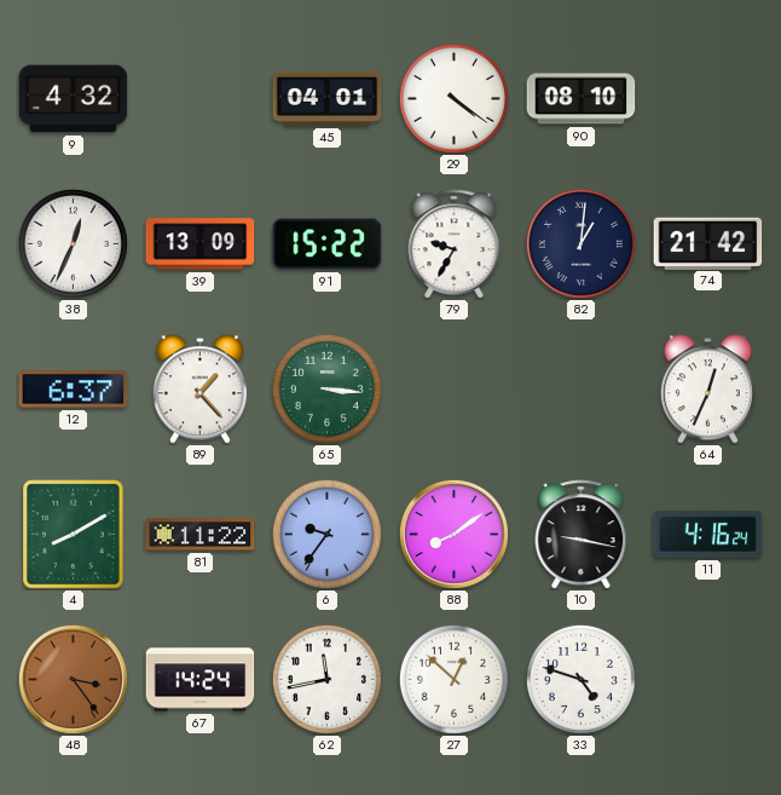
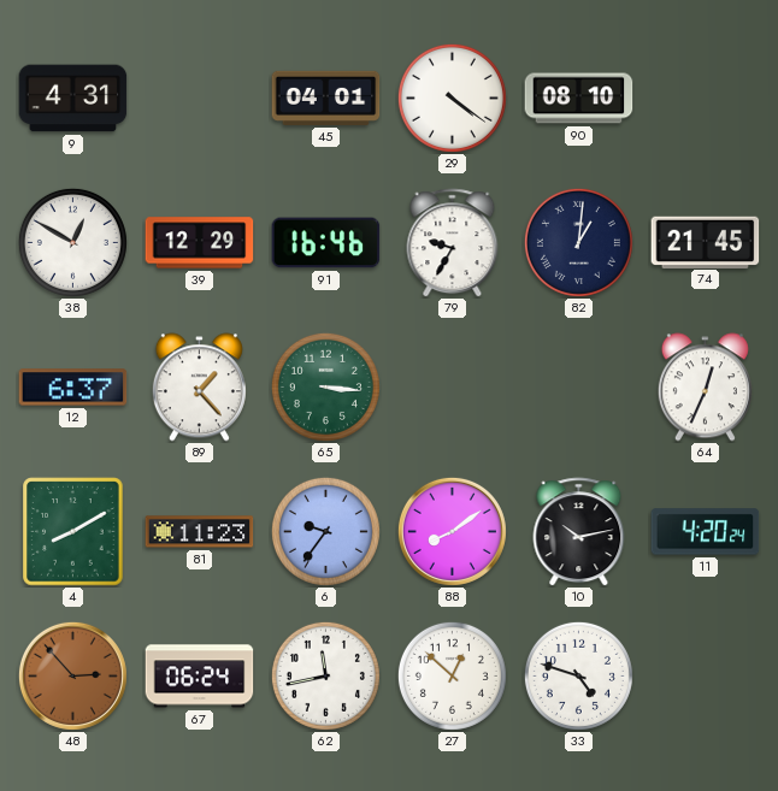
9: 4:32 -> 4:31
38: 12:34 -> 12:50
39: 13:09 -> 12:29
91: 15:22 -> 16:46
74: 21:42 -> 21:45
81: 11:22 -> 11:23
10: 9:17 -> 10:13
11: 4:16 -> 4:20
48: 3:24 -> 2:53
67: 14:24 -> 06:24
